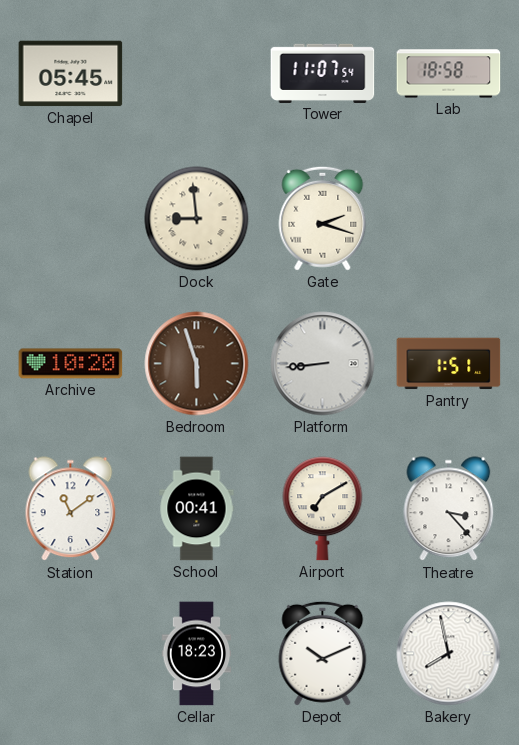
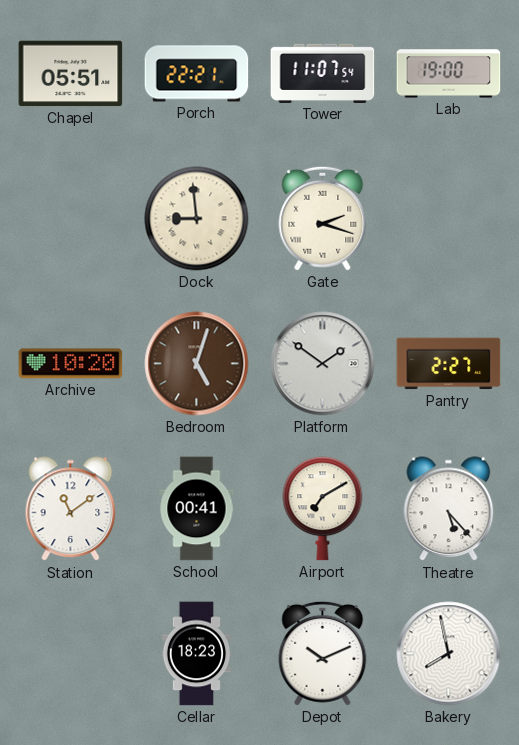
Chapel: 05:45 -> 05:51
Porch: none -> 22:21
Lab: 18:58 -> 19:00
Bedroom: 5:57 -> 5:03
Platform: 8:44 -> 1:51
Pantry: 1:51 -> 2:27
Theatre: 3:23 -> 5:23
